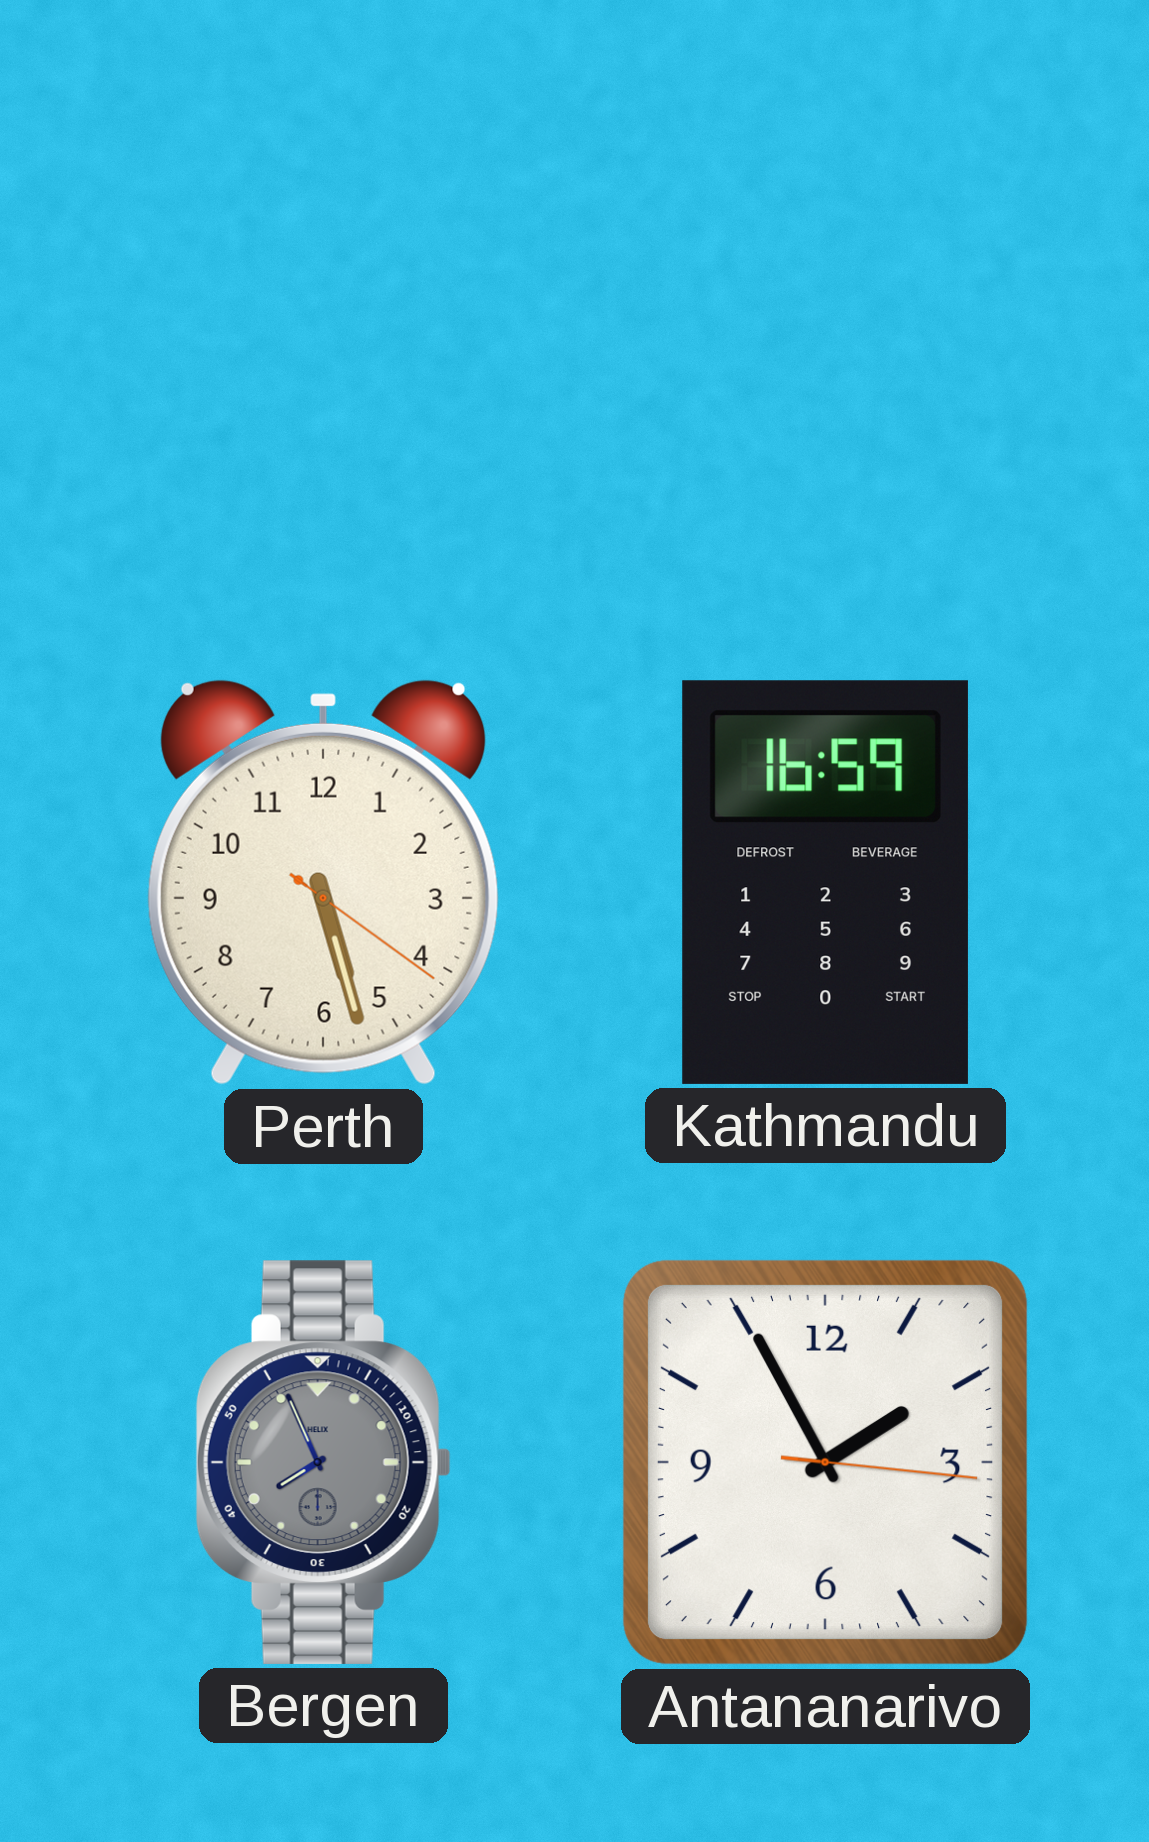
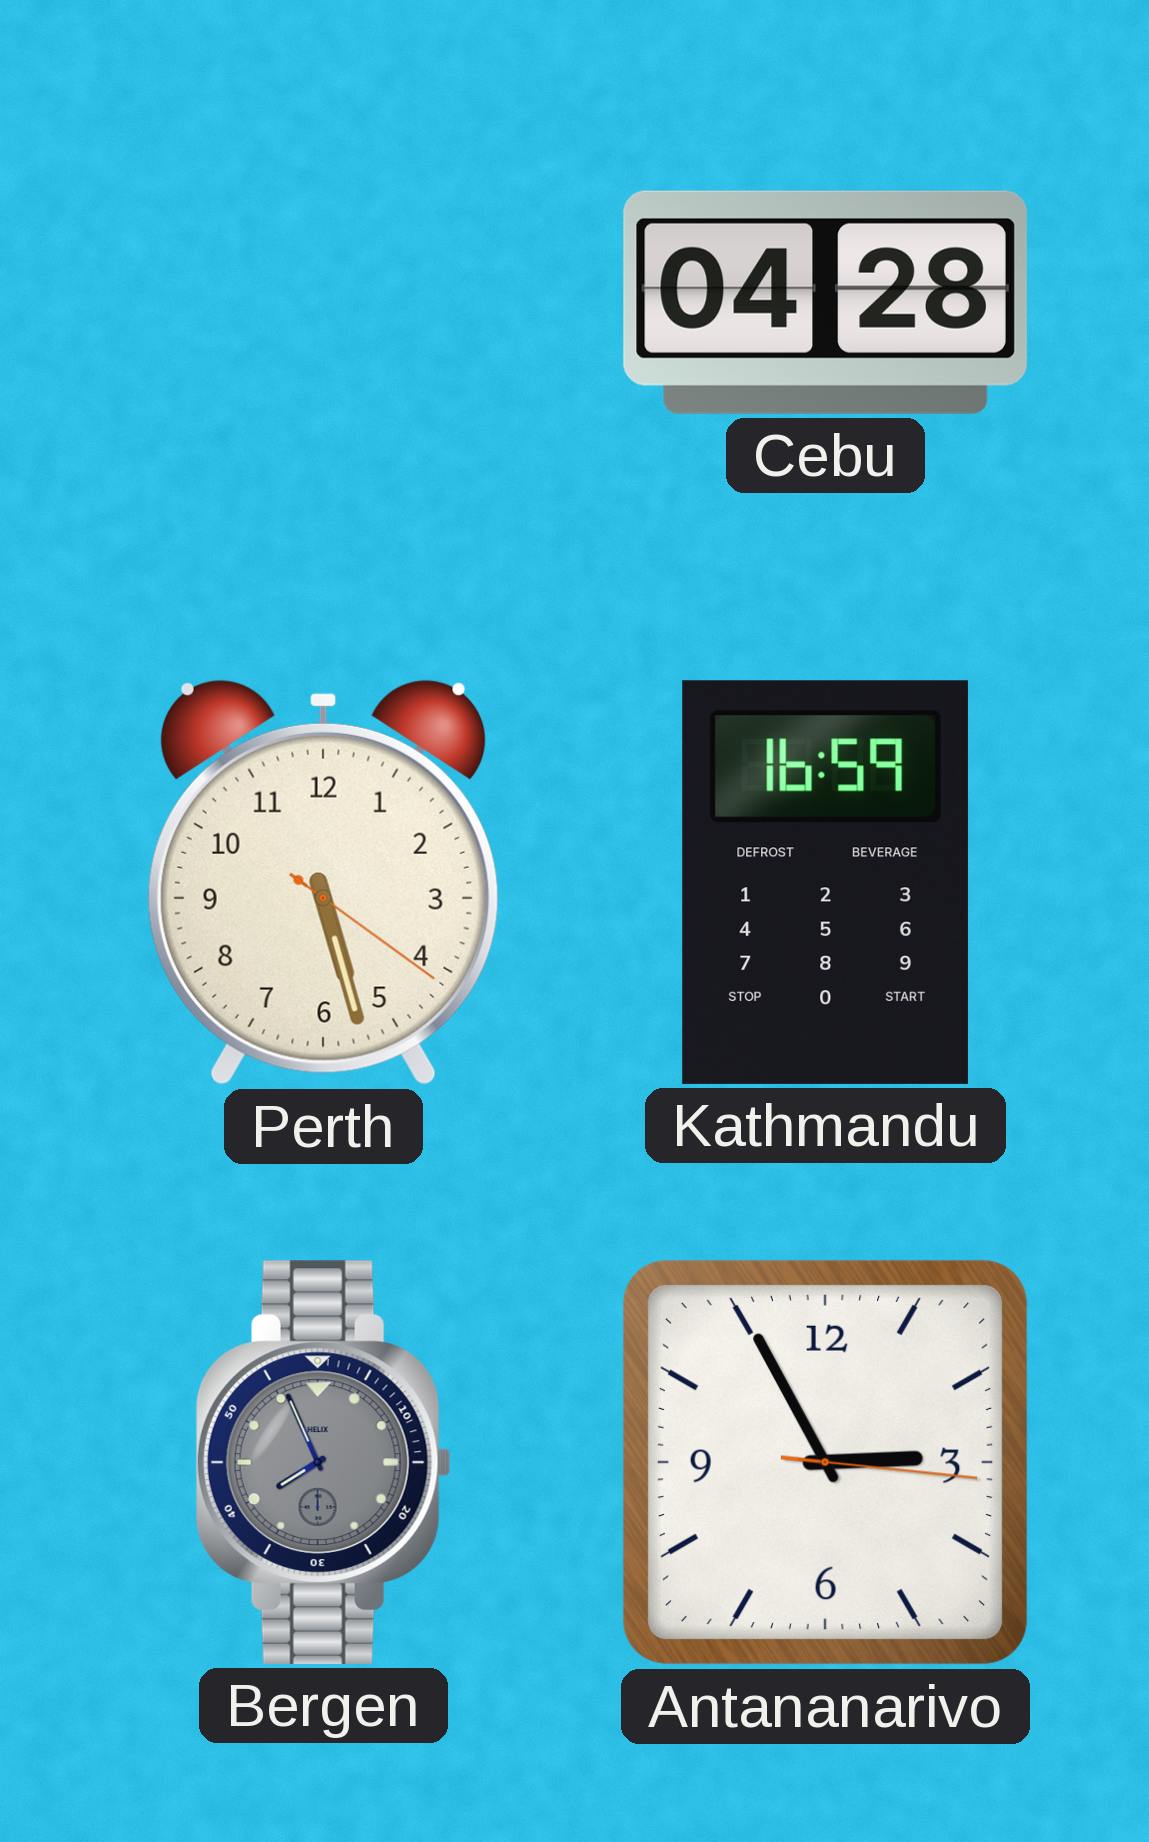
Cebu: none -> 04:28
Antananarivo: 1:55 -> 2:55
